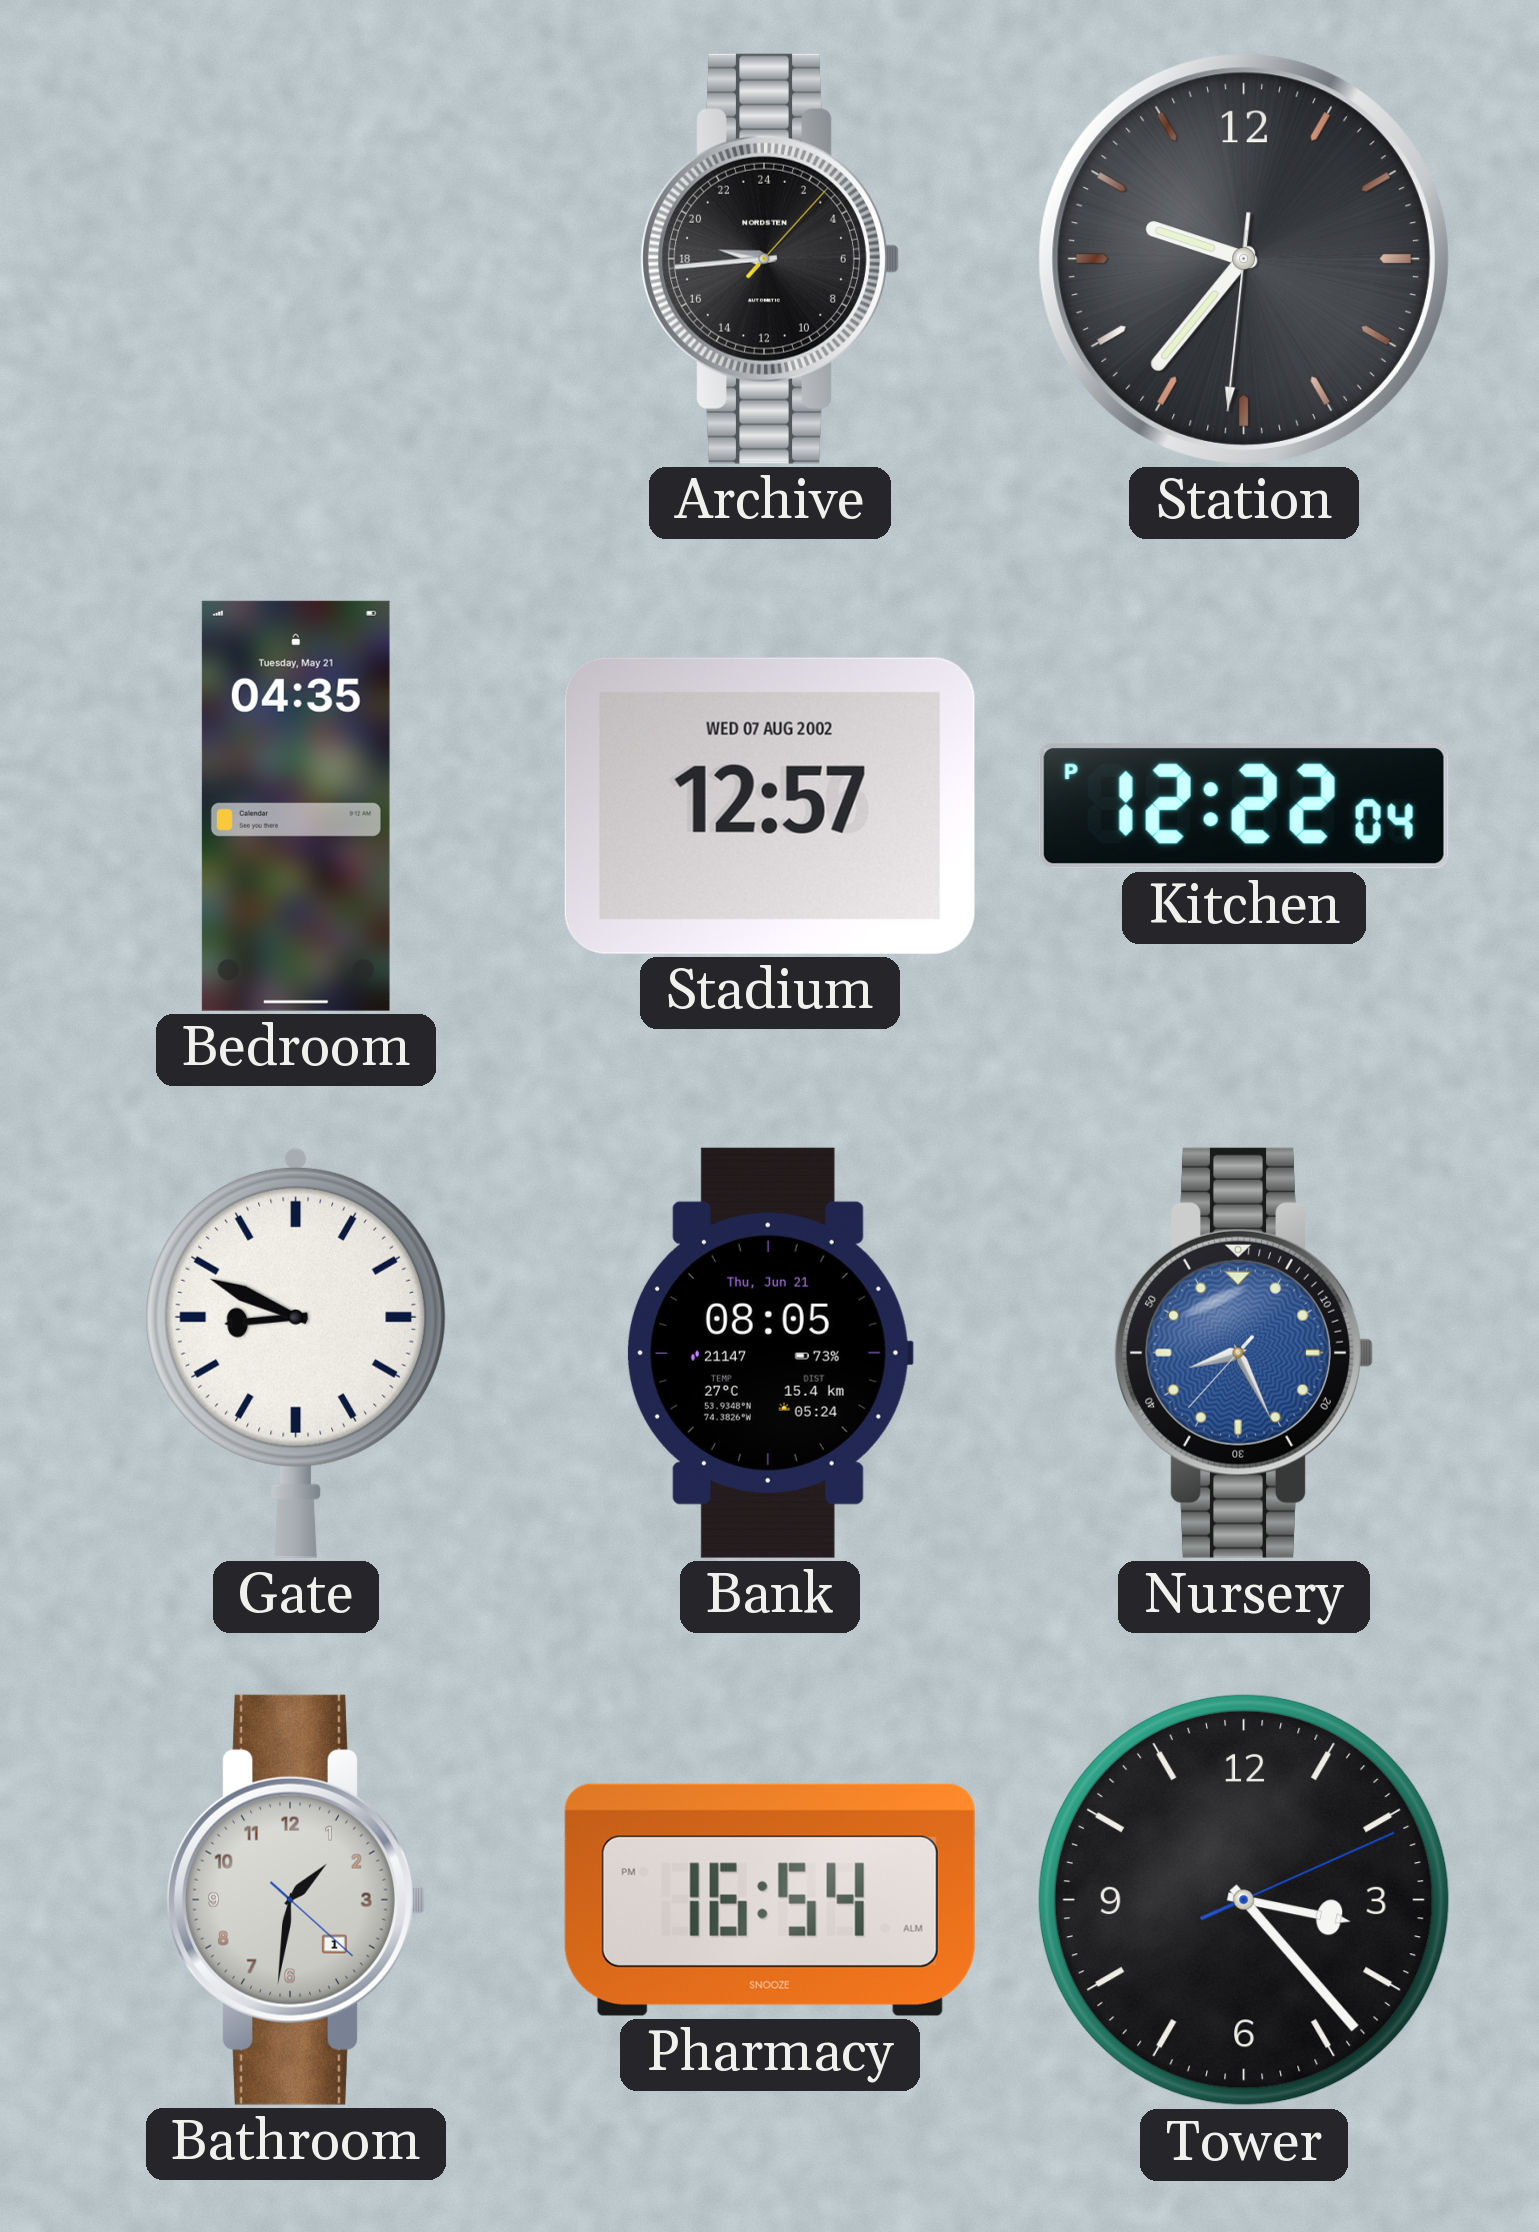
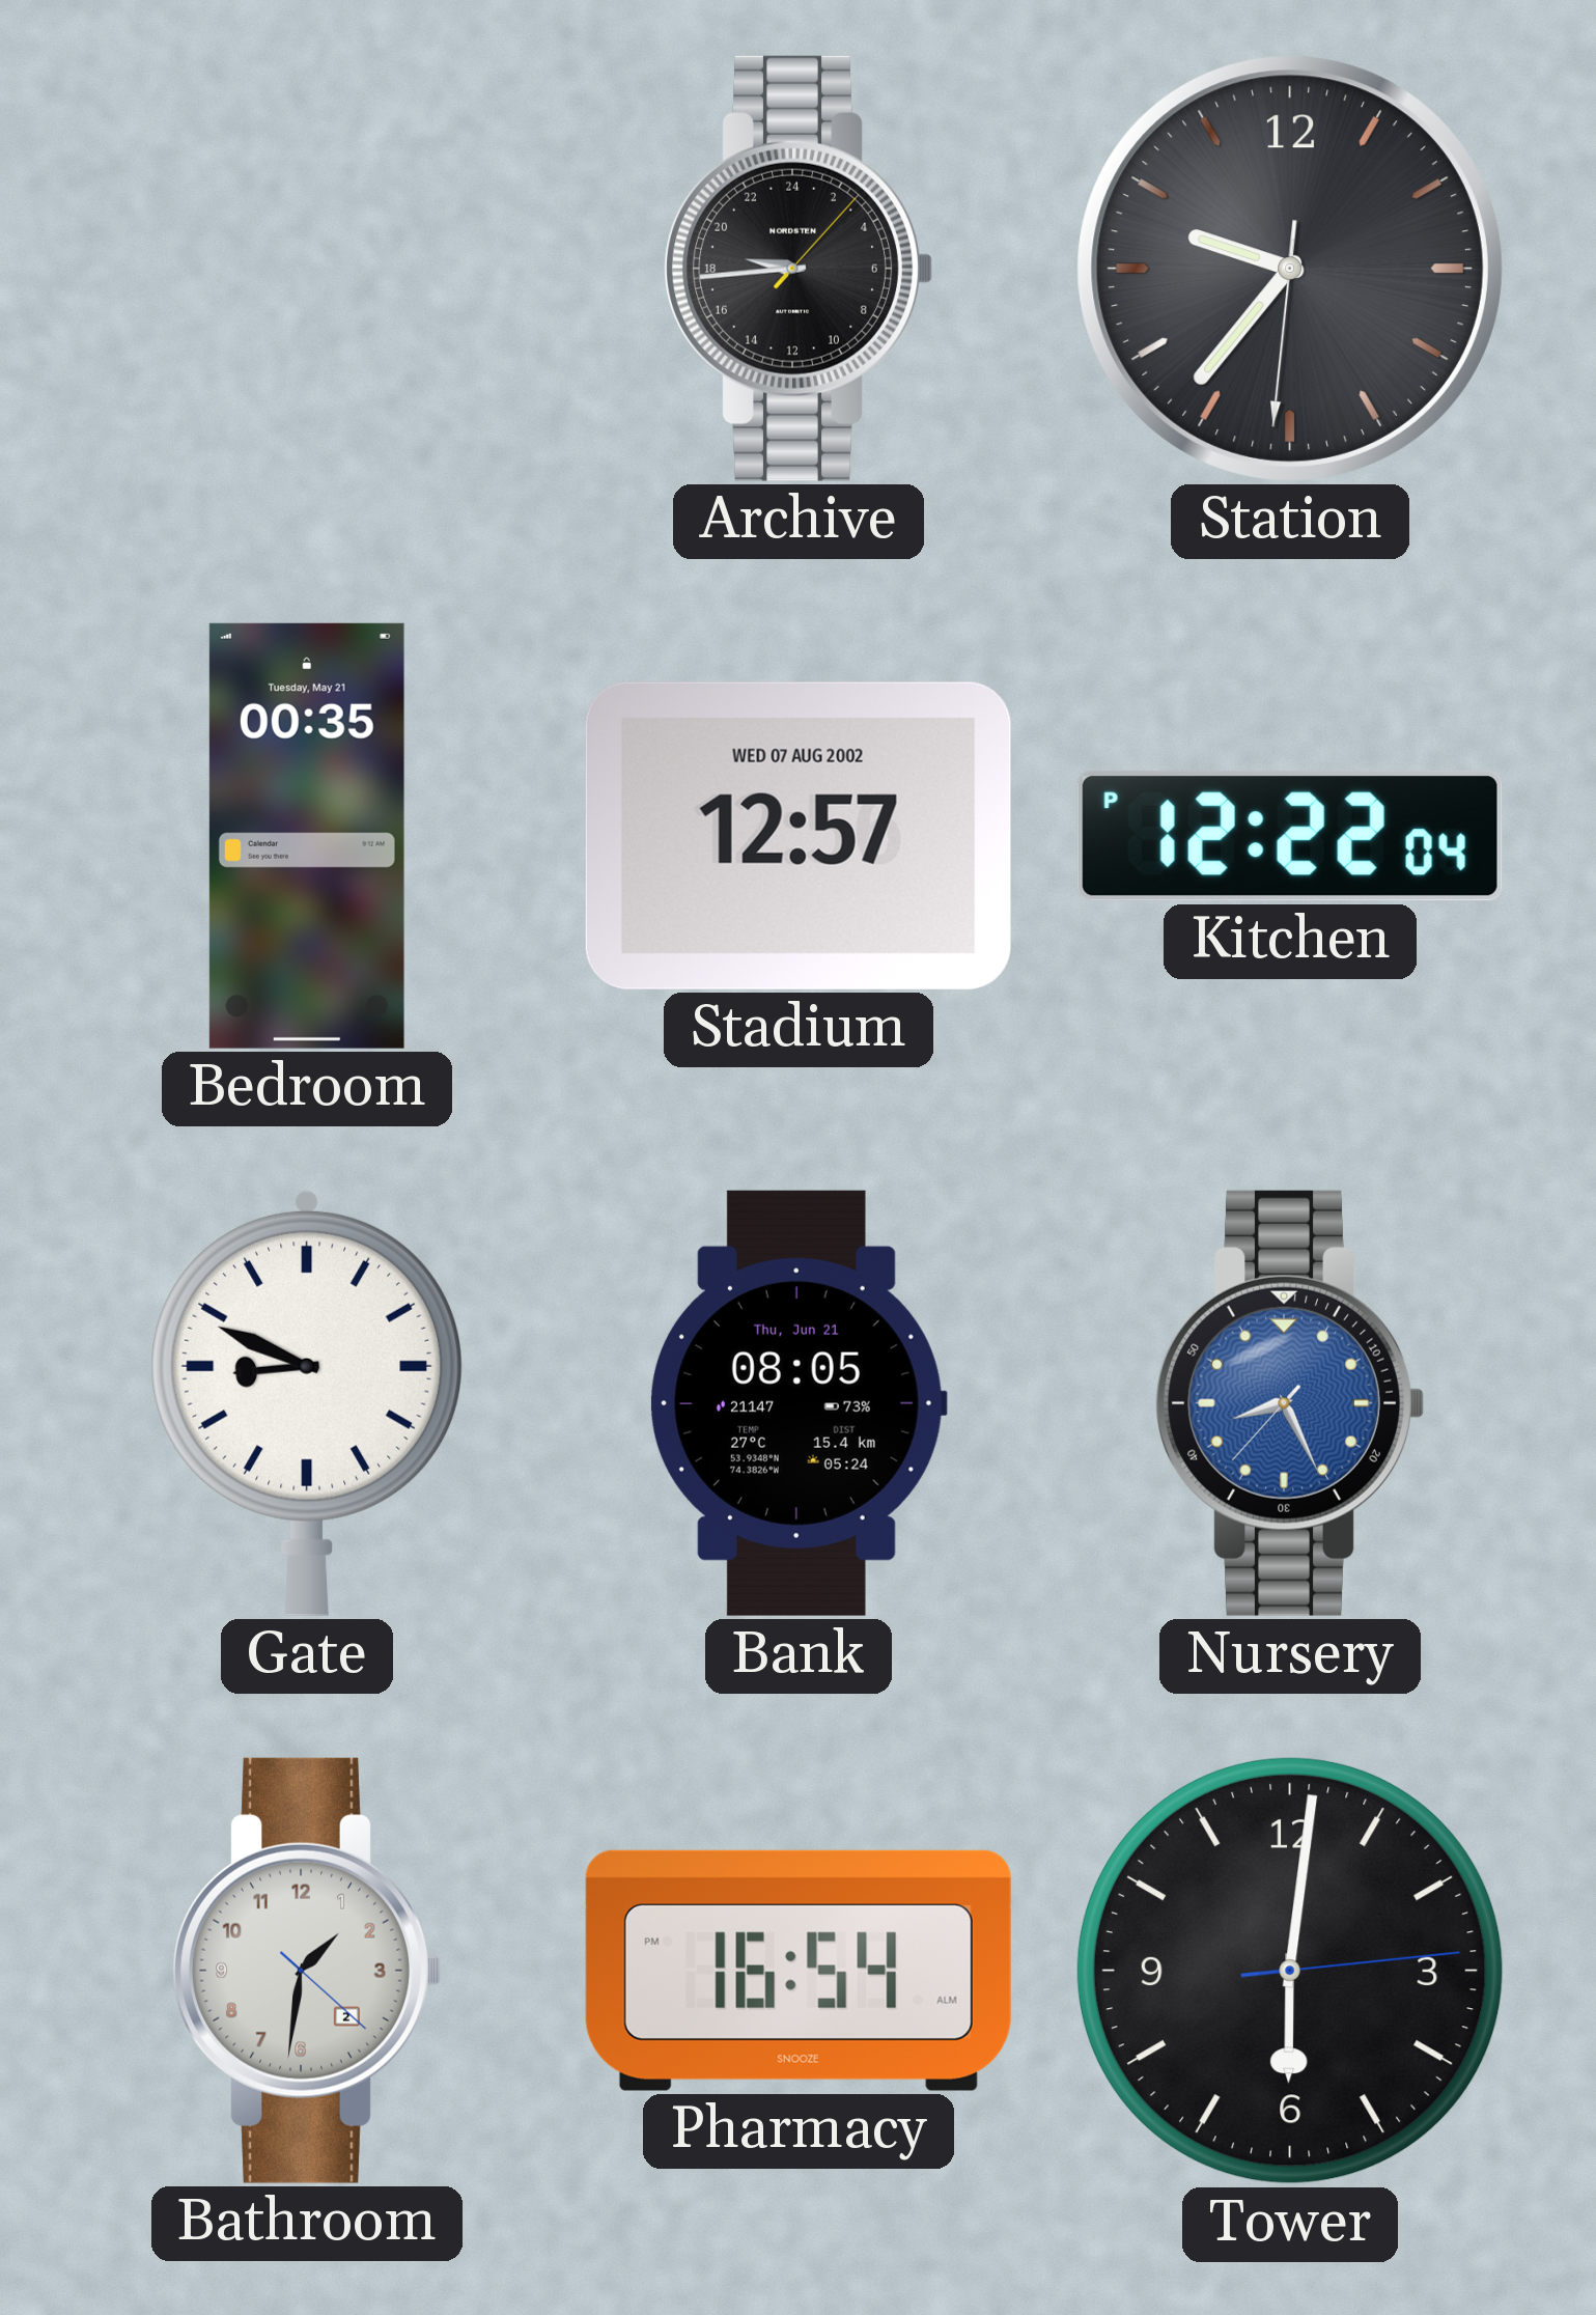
Bedroom: 04:35 -> 00:35
Bathroom date: 1 -> 2
Tower: 3:23 -> 6:01
